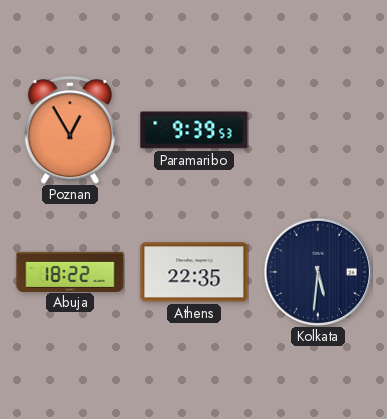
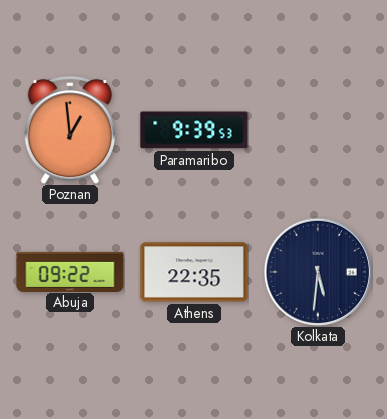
Poznan: 12:55 -> 12:59
Abuja: 18:22 -> 09:22
